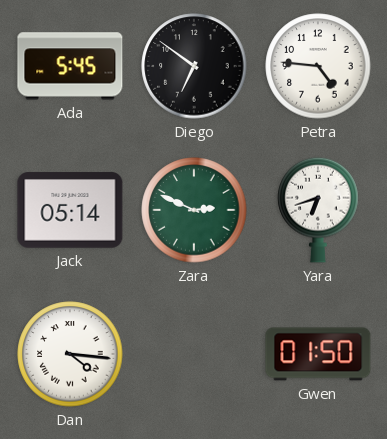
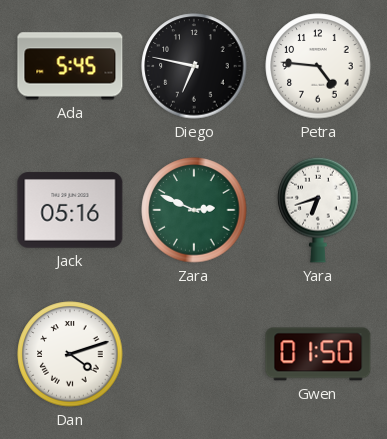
Diego: 6:51 -> 6:47
Jack: 05:14 -> 05:16
Dan: 4:16 -> 4:12
